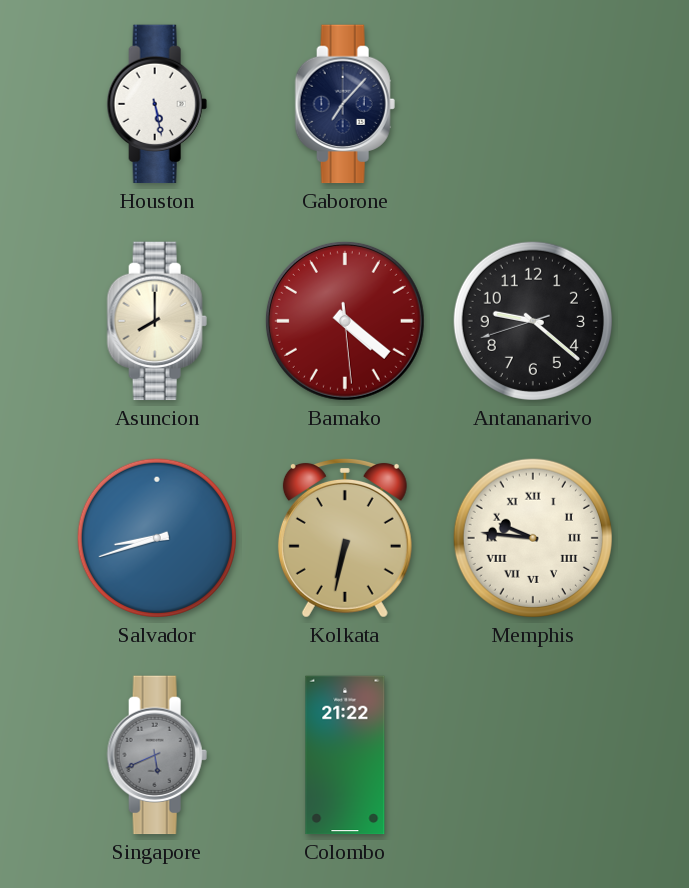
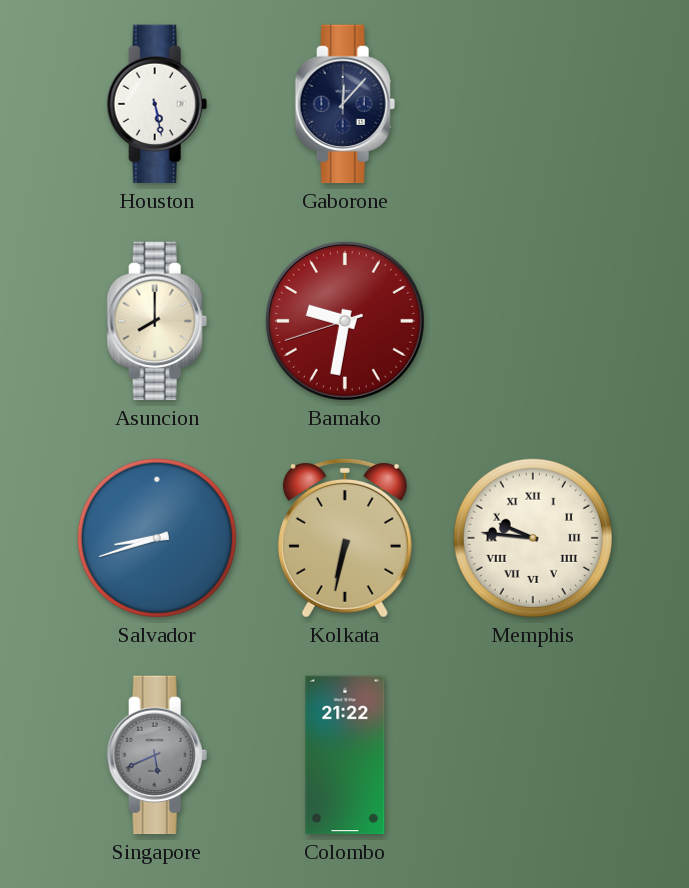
Gaborone: 7:07 -> 12:07
Bamako: 4:21 -> 9:31
Antananarivo: 9:21 -> none
